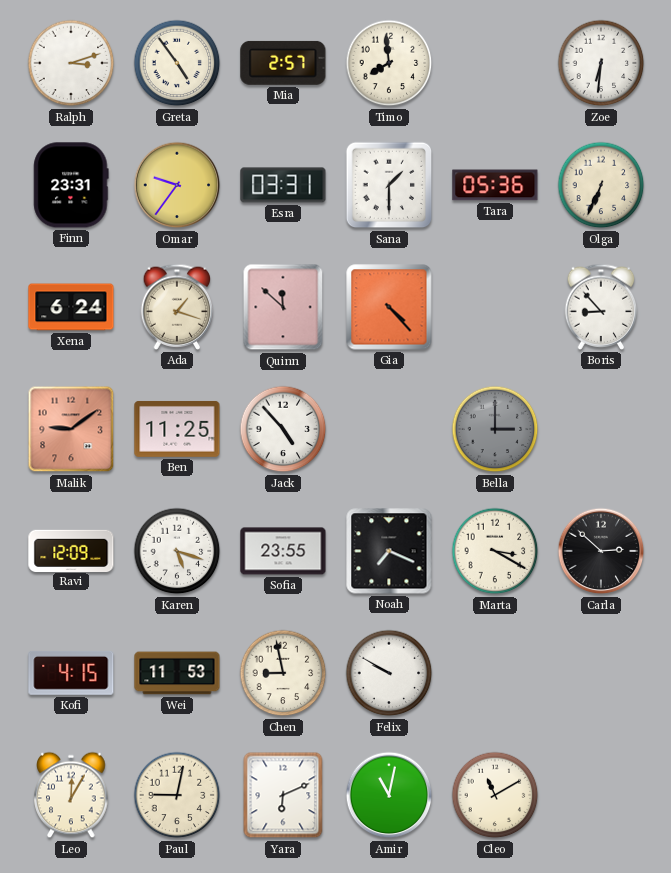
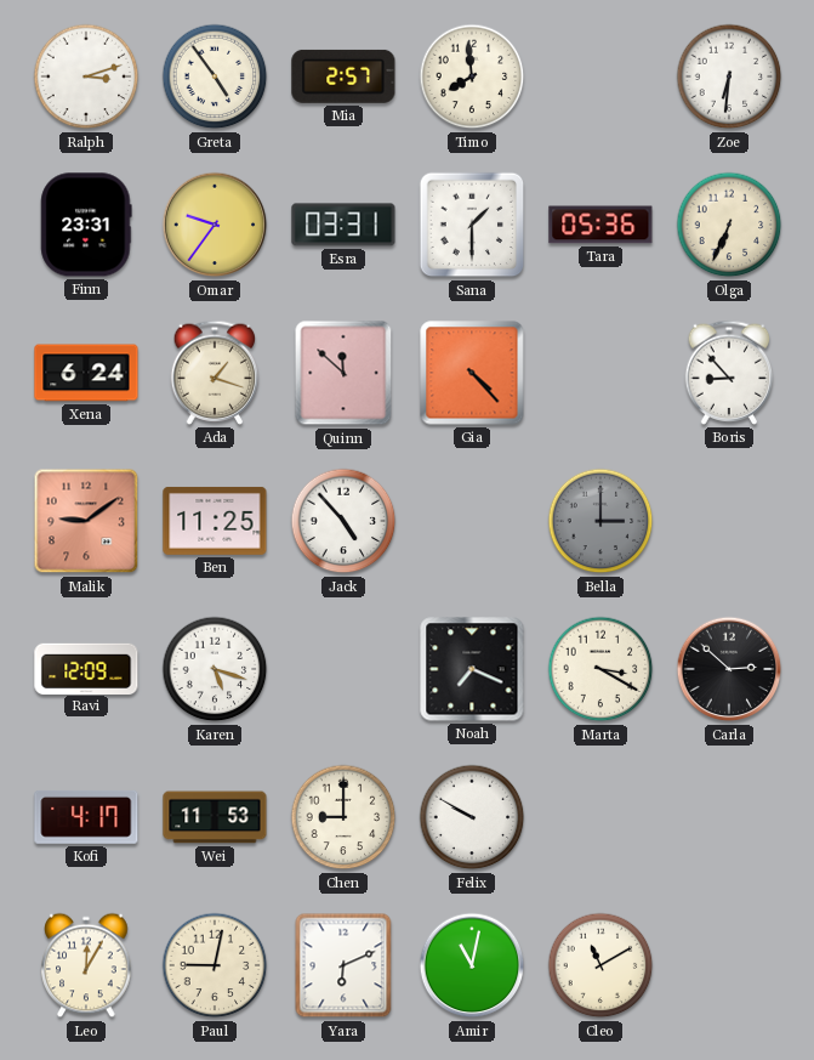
Sofia: 23:55 -> none
Kofi: 4:15 -> 4:17
Chen: 8:58 -> 9:00
